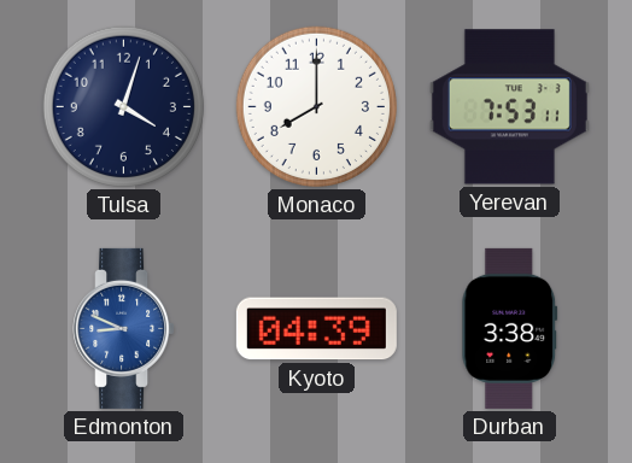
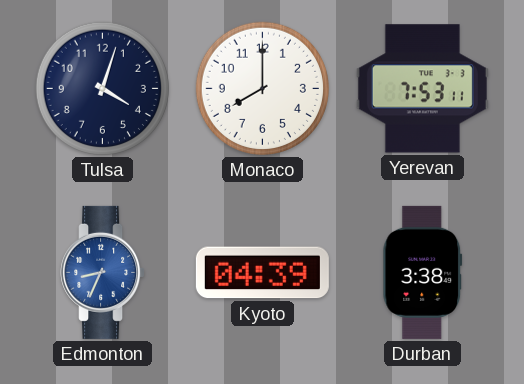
Edmonton: 8:49 -> 8:34
